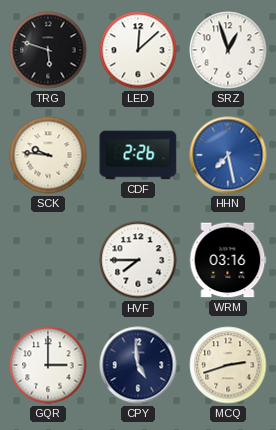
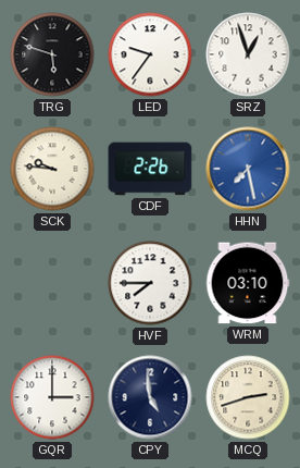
LED: 12:08 -> 9:36
WRM: 03:16 -> 03:10
